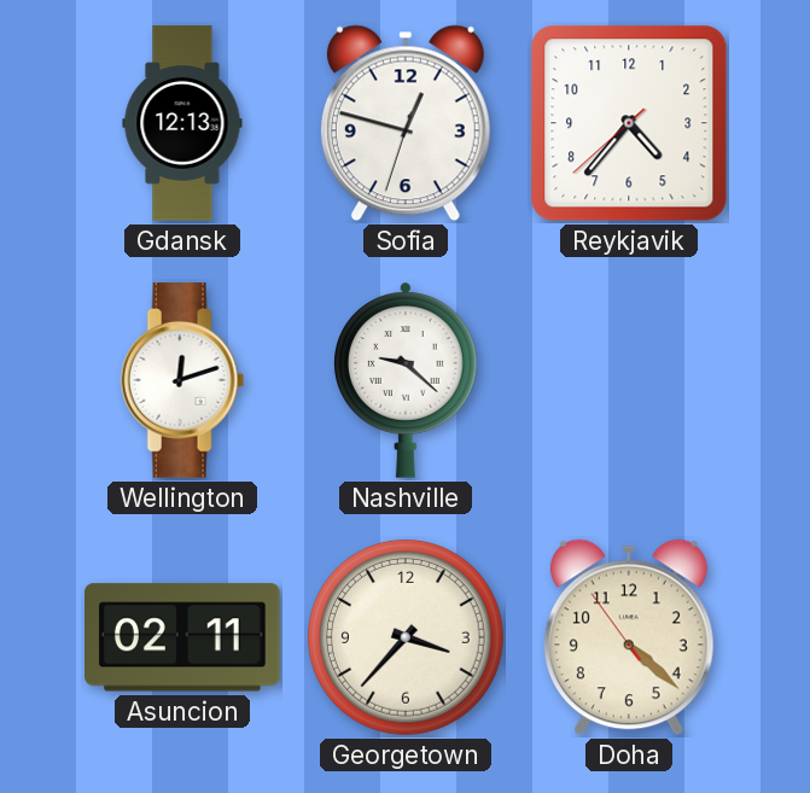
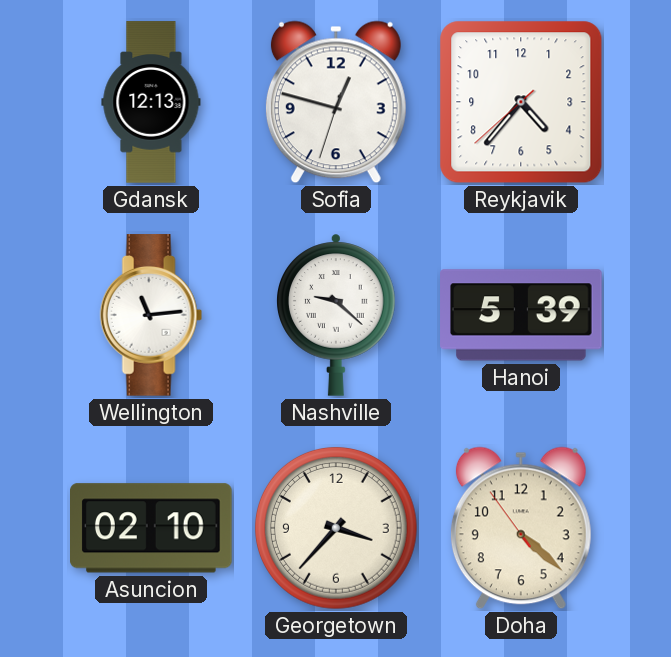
Wellington: 12:12 -> 11:14
Hanoi: none -> 5:39
Asuncion: 02:11 -> 02:10
